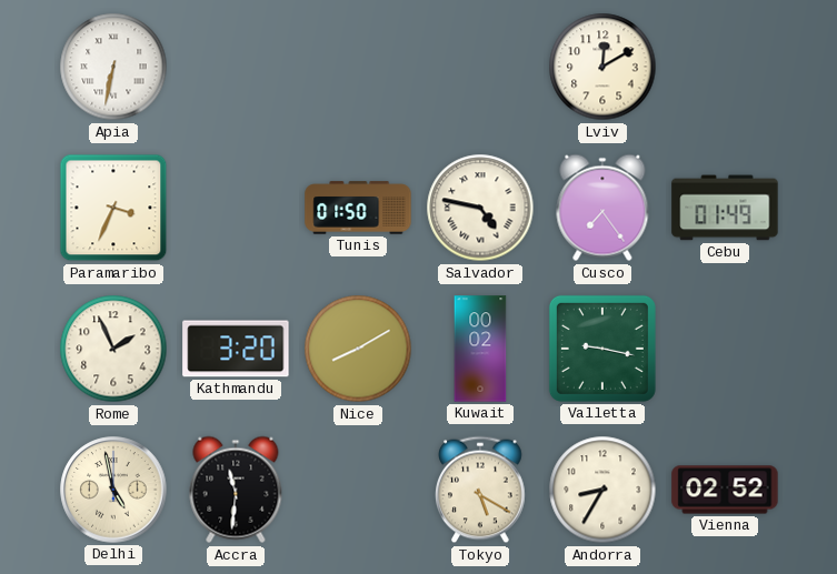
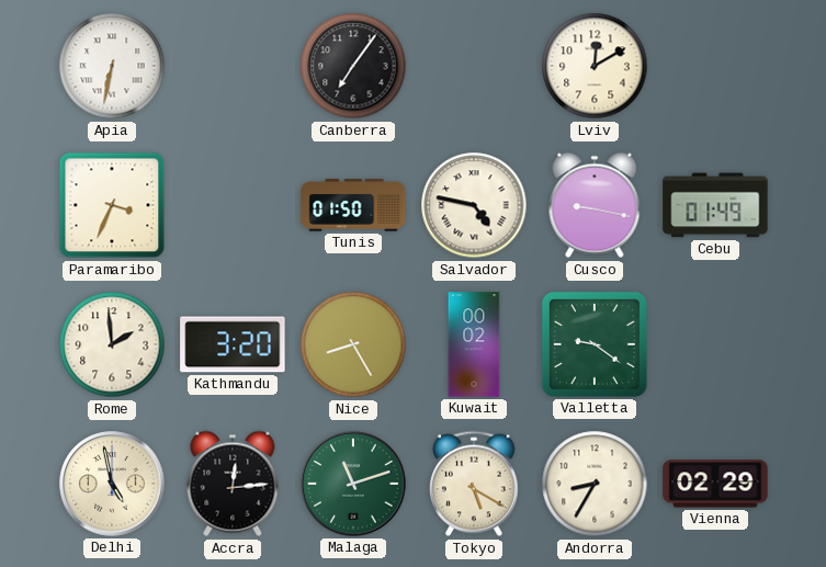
Canberra: none -> 7:06
Cusco: 7:24 -> 9:17
Rome: 1:56 -> 1:59
Nice: 8:10 -> 8:25
Valletta: 9:17 -> 9:21
Accra: 11:31 -> 12:14
Malaga: none -> 11:12
Vienna: 02:52 -> 02:29
